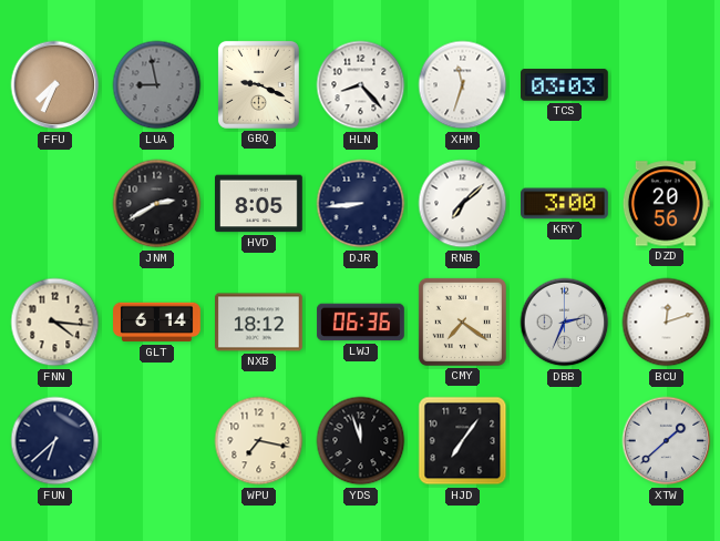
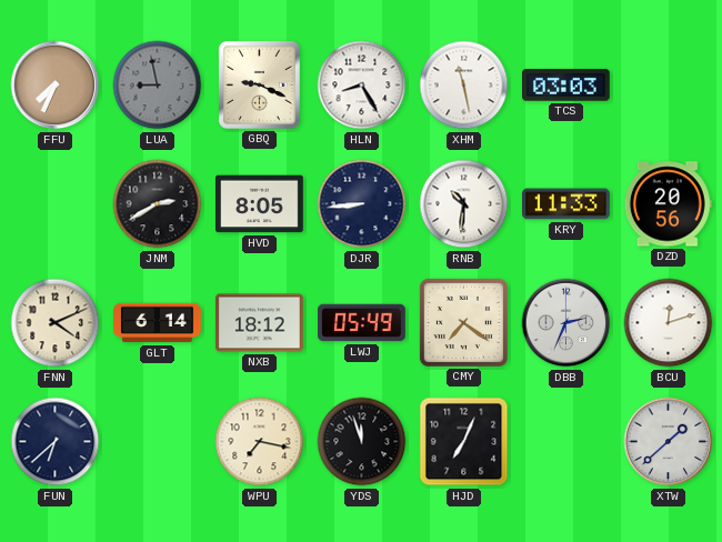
HLN: 8:23 -> 8:25
XHM: 11:33 -> 11:28
RNB: 7:08 -> 10:31
KRY: 3:00 -> 11:33
FNN: 4:16 -> 4:11
LWJ: 06:36 -> 05:49
HJD: 7:06 -> 7:04
